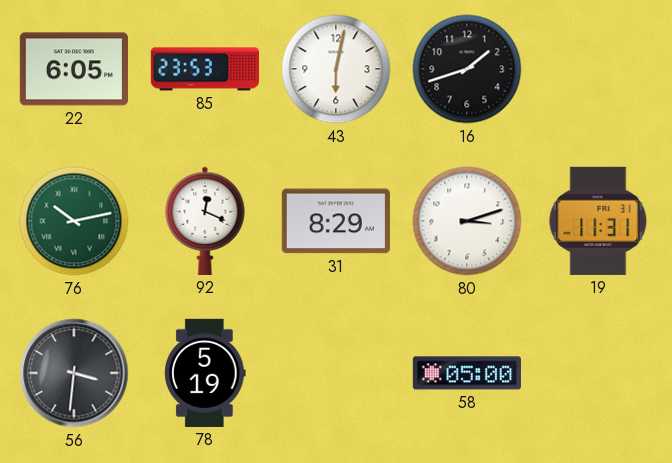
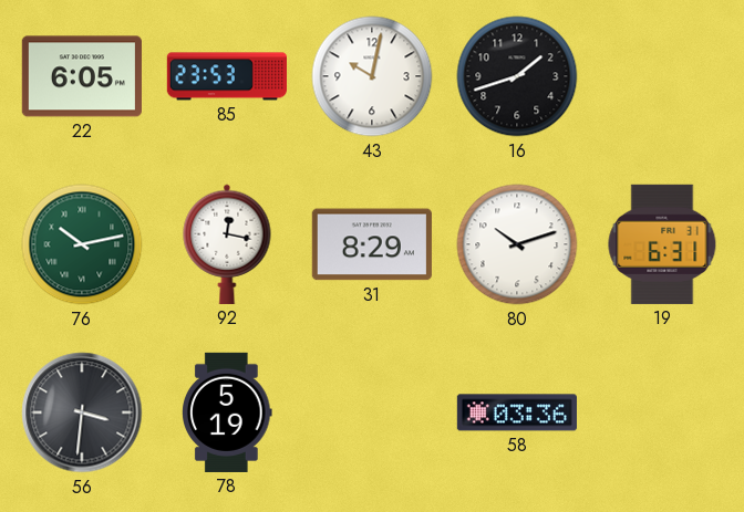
43: 6:02 -> 10:02
92: 12:19 -> 12:17
80: 3:12 -> 10:12
19: 11:31 -> 6:31
58: 05:00 -> 03:36
